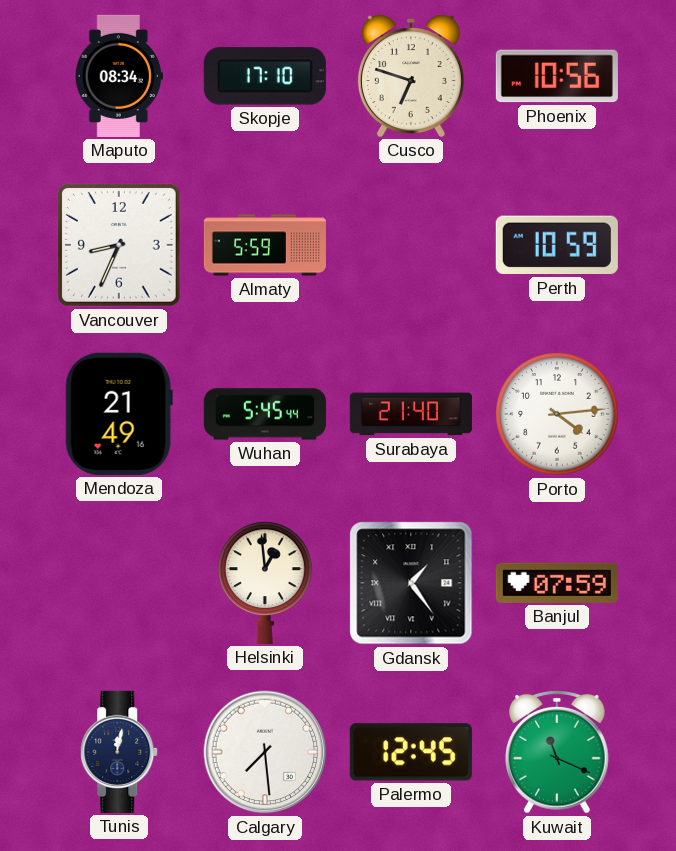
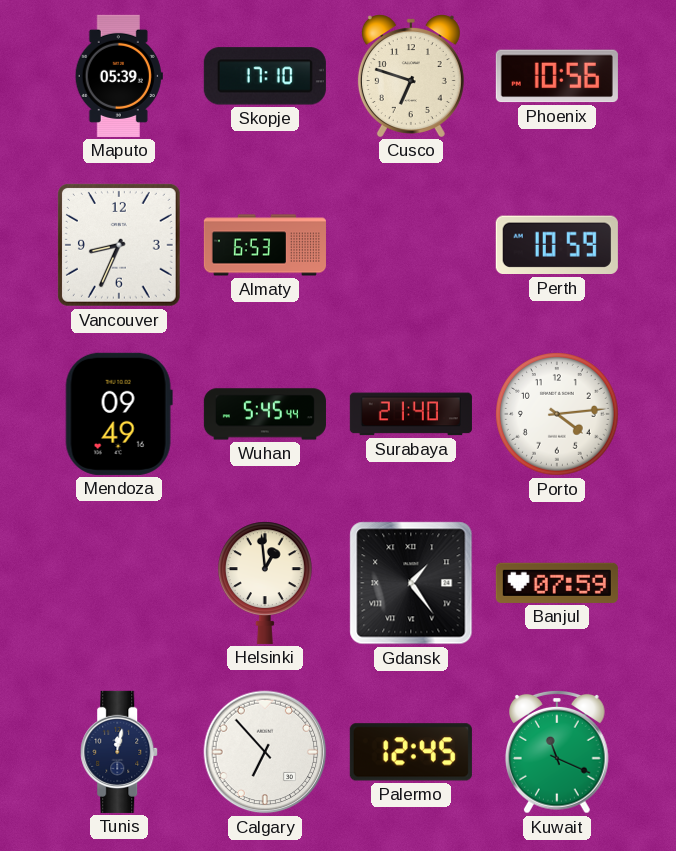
Maputo: 08:34 -> 05:39
Almaty: 5:59 -> 6:53
Mendoza: 21:49 -> 09:49
Calgary: 7:29 -> 6:53
